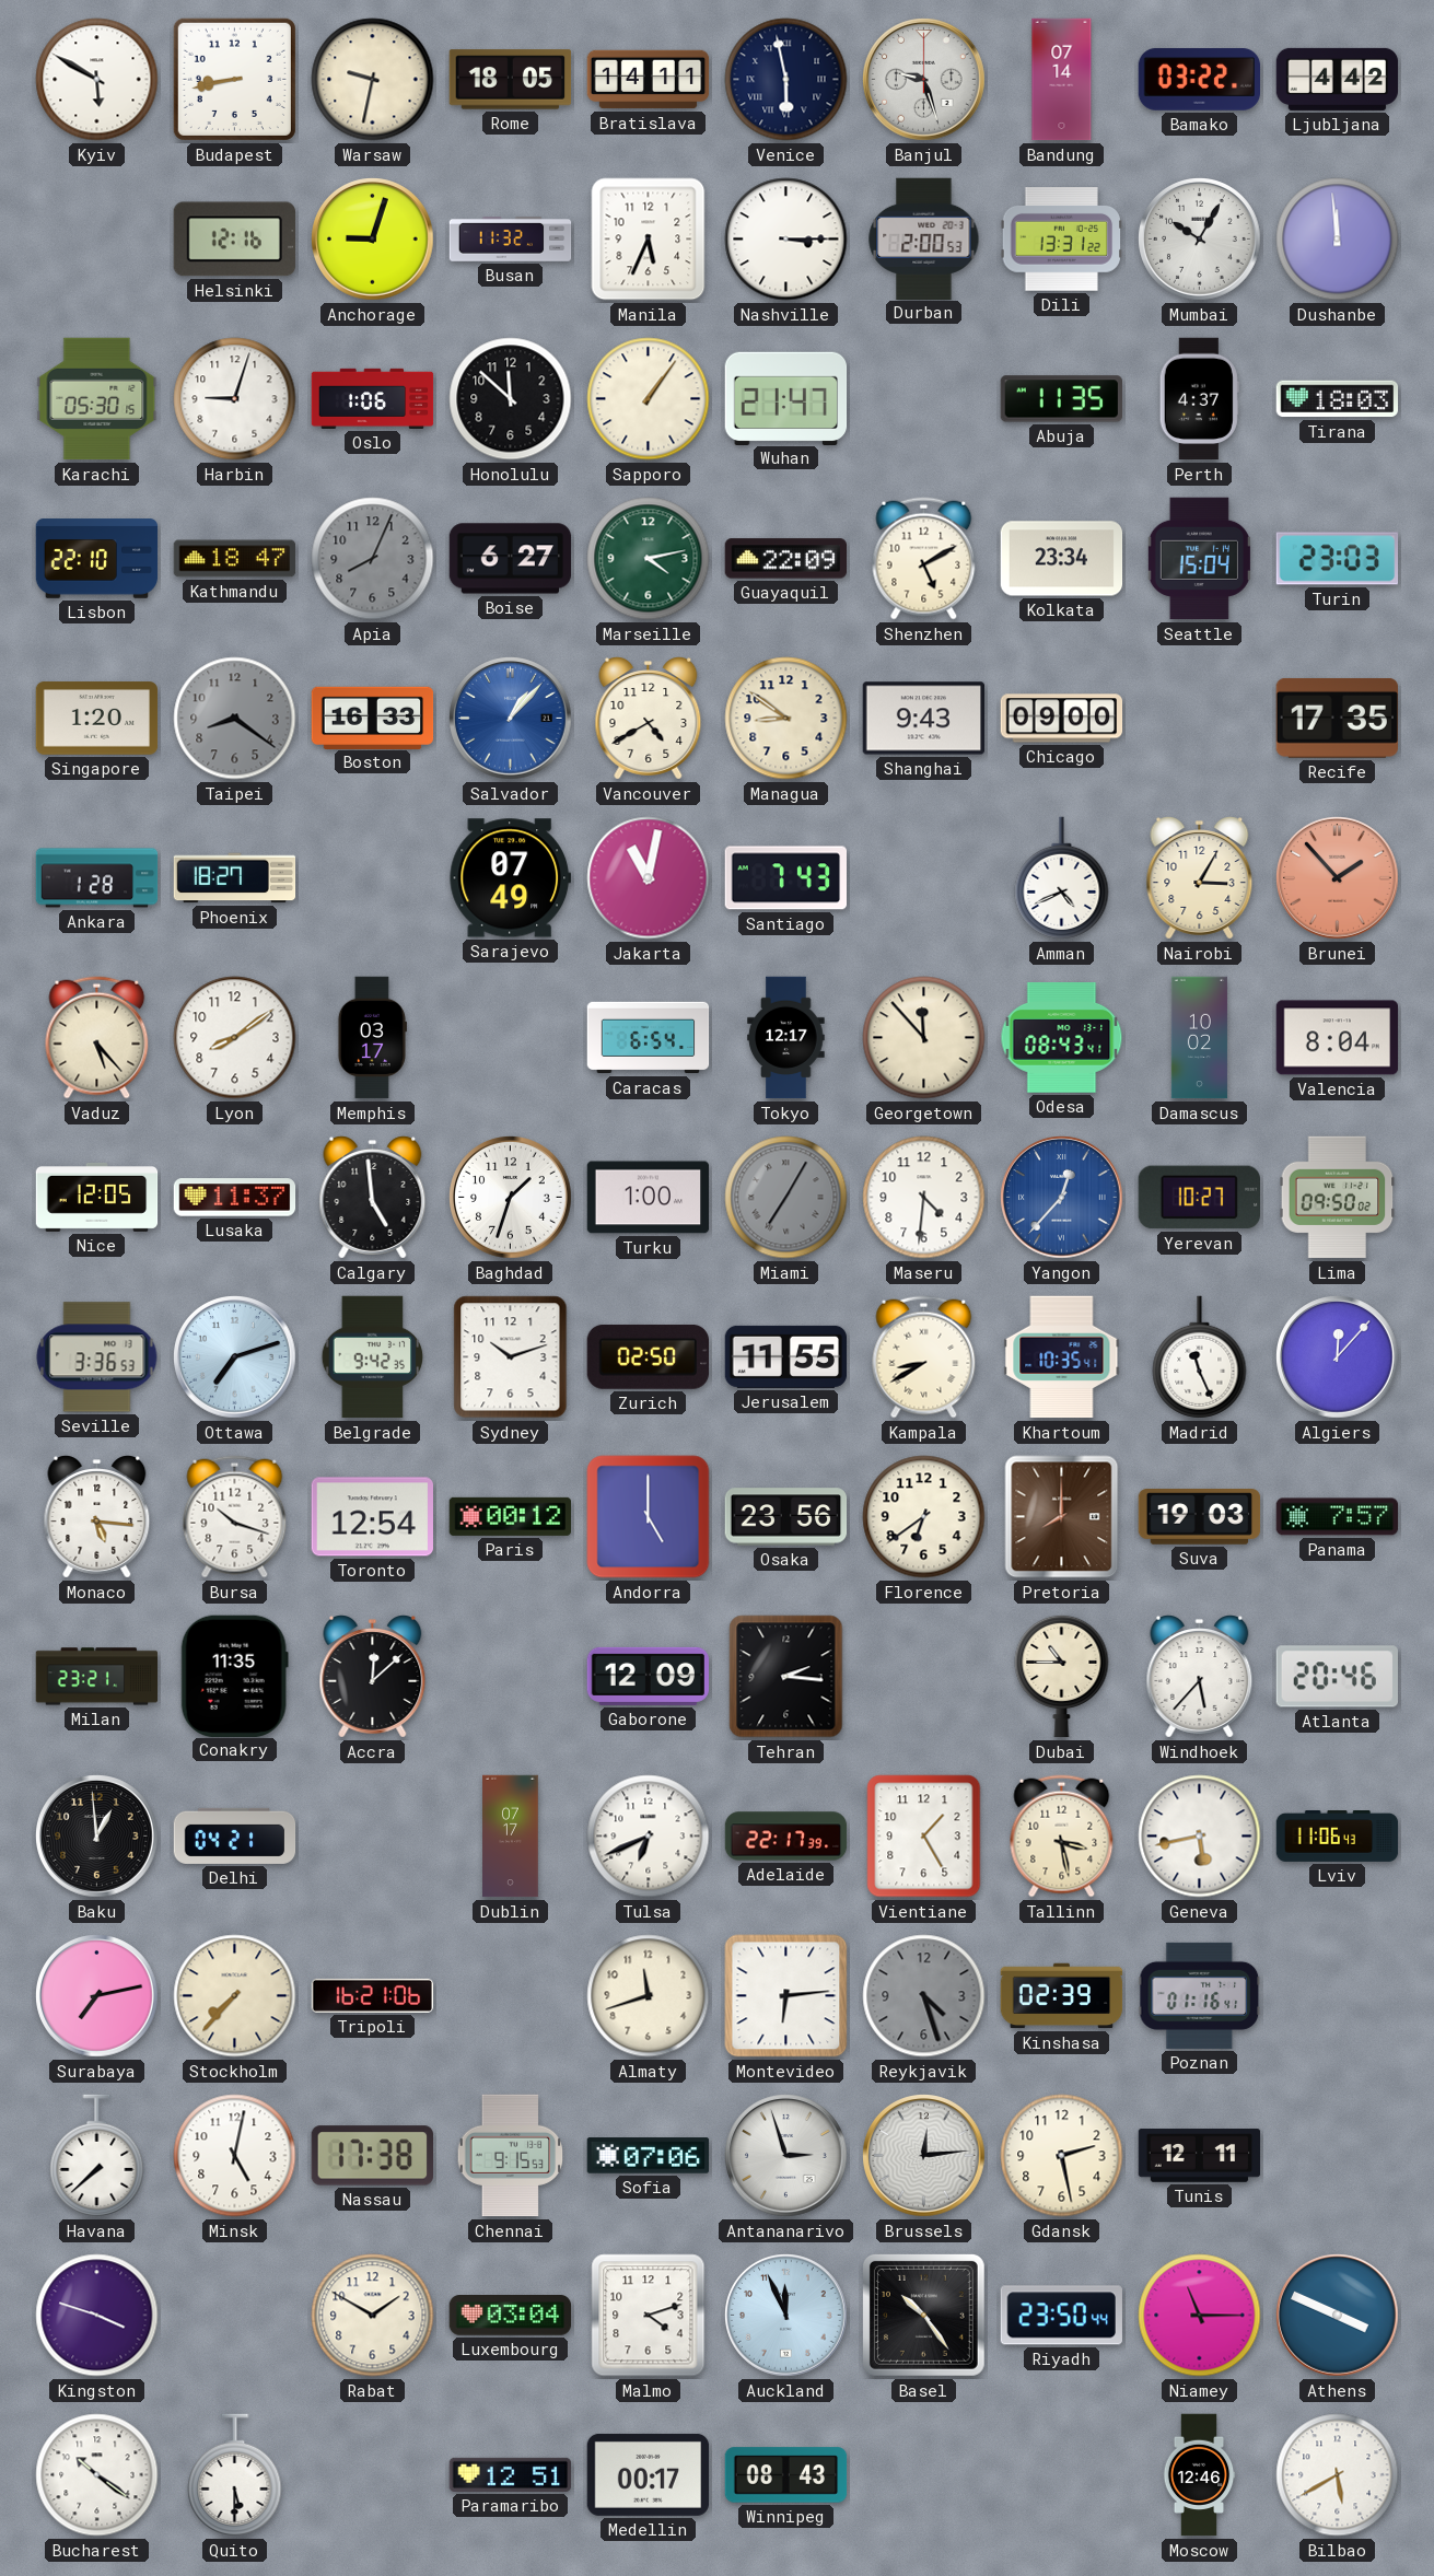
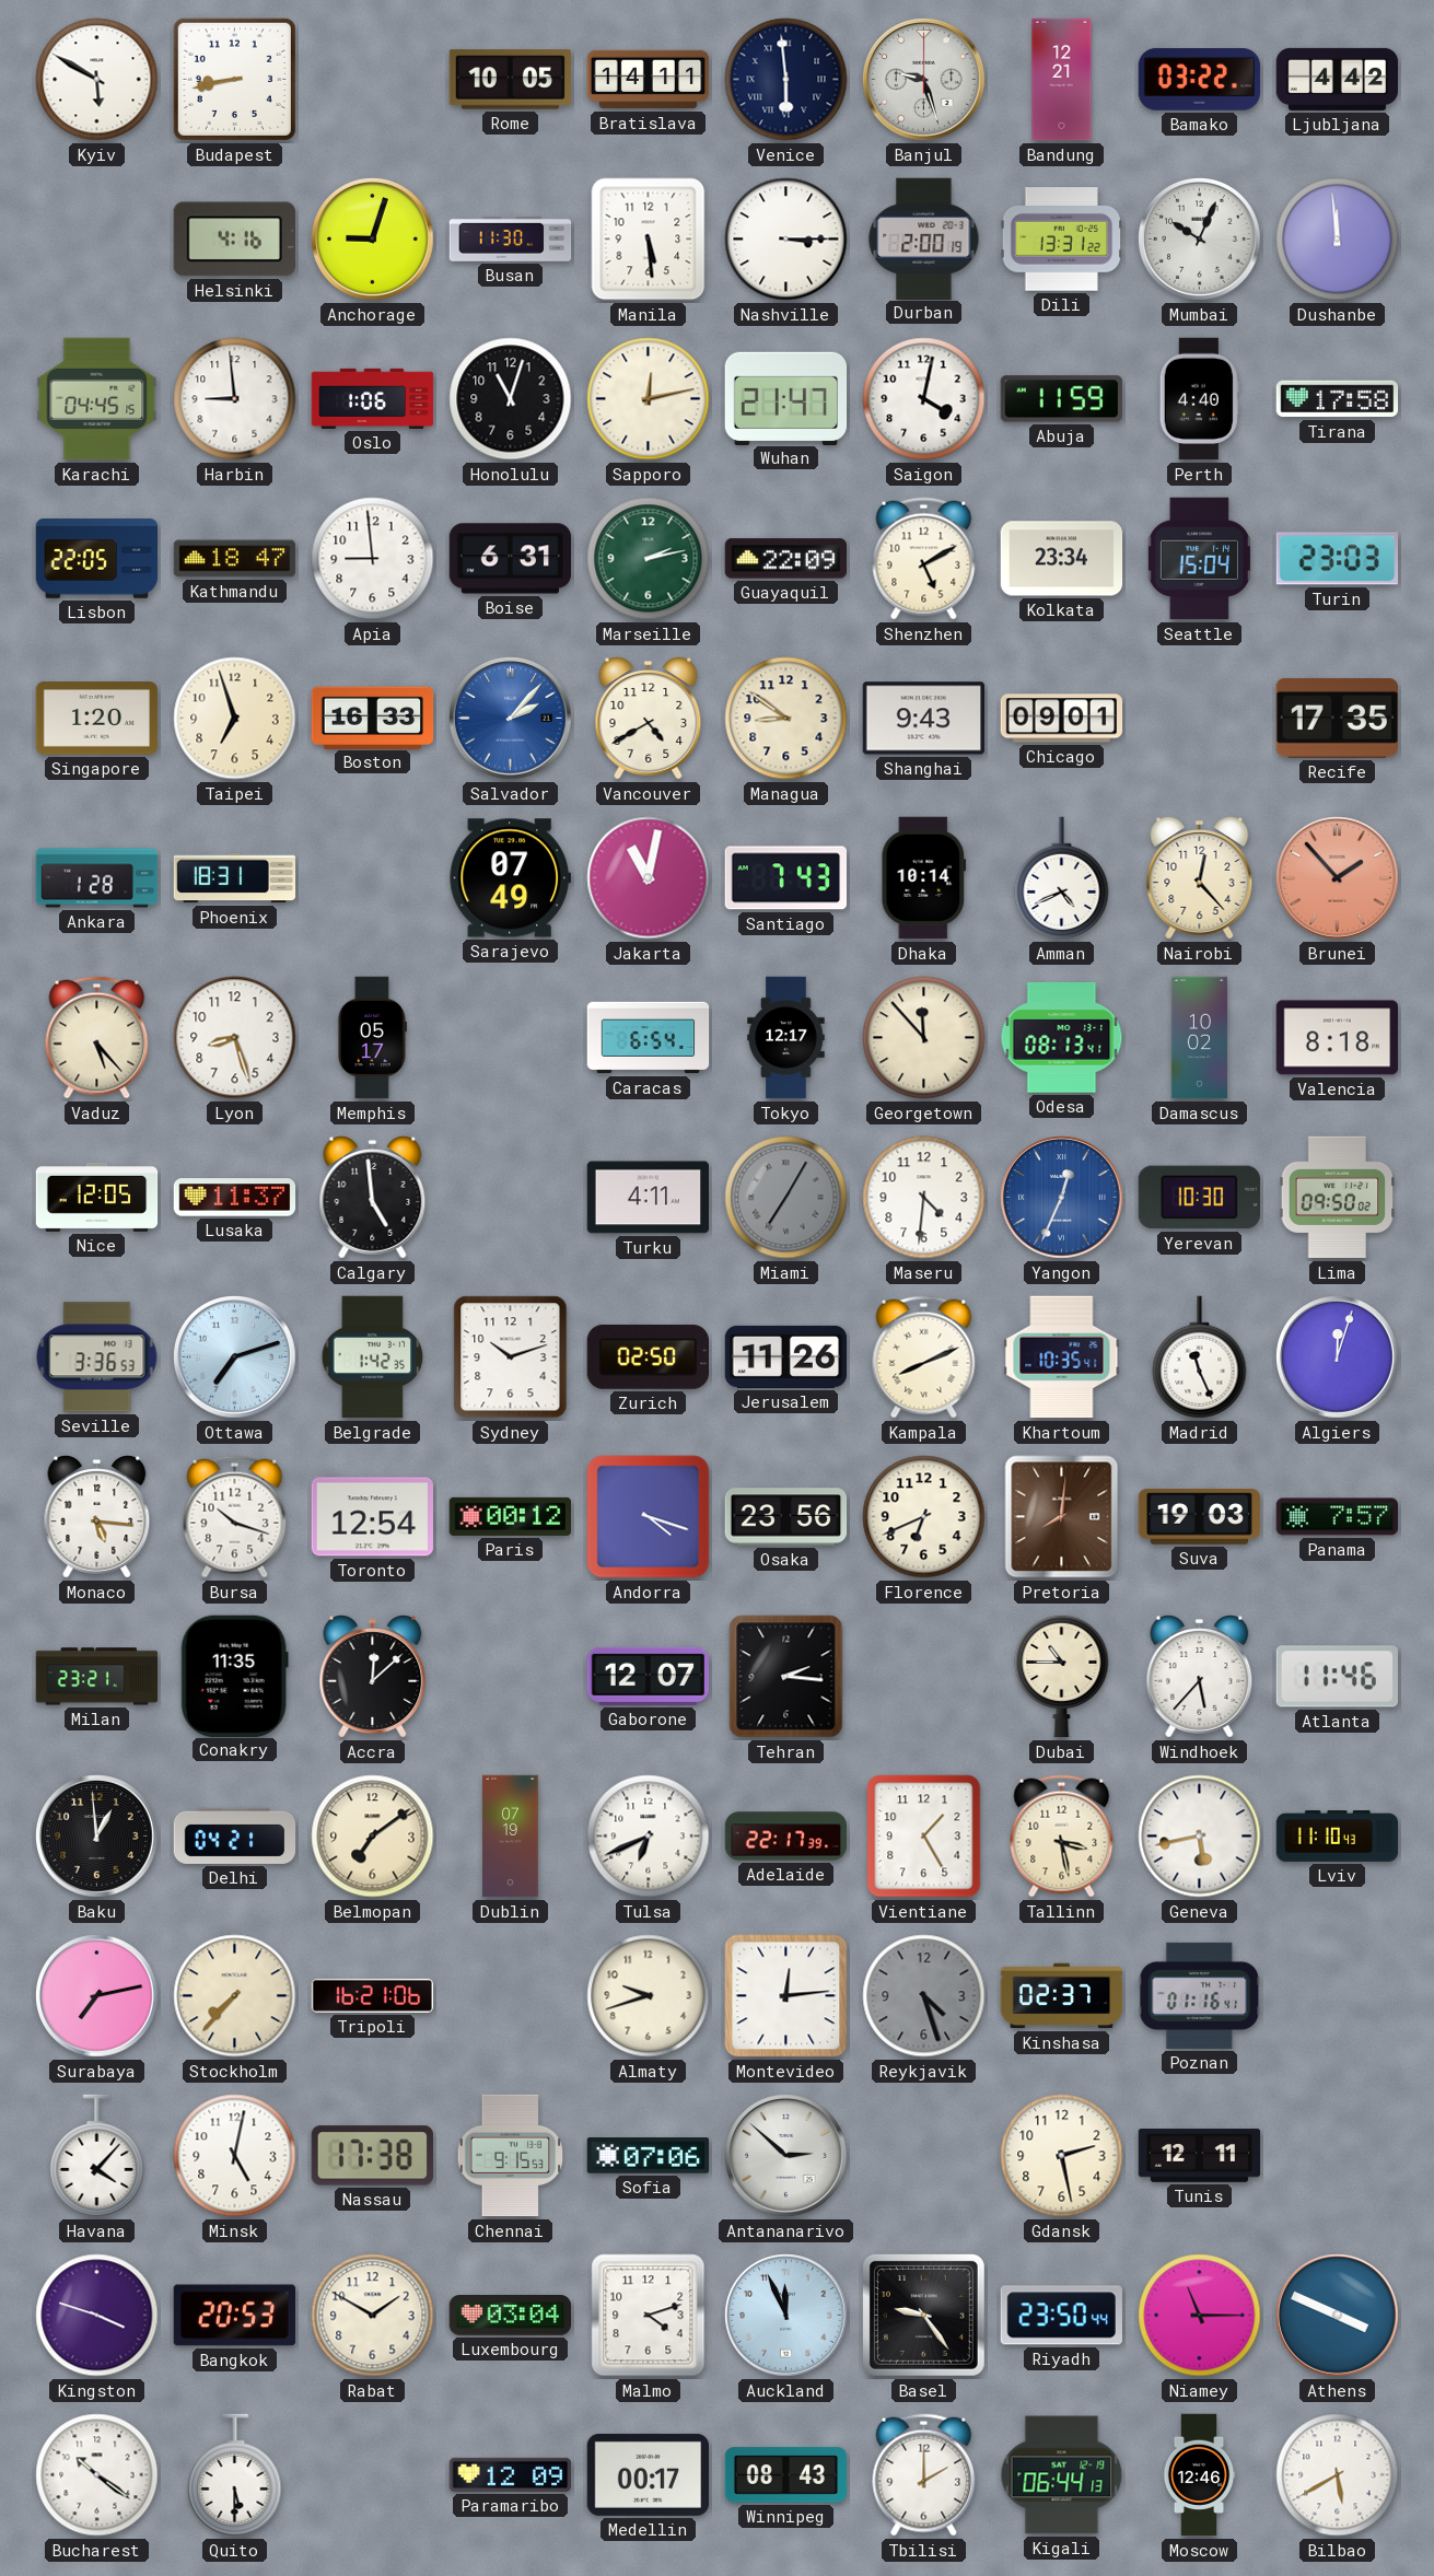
Warsaw: 9:32 -> none
Rome: 18:05 -> 10:05
Venice: 5:58 -> 5:59
Bandung: 07:14 -> 12:21
Helsinki: 12:16 -> 4:16
Busan: 11:32 -> 11:30
Manila: 5:34 -> 5:29
Durban: 2:00:53 -> 2:00:19
Mumbai: 10:05 -> 10:04
Karachi: 05:30 -> 04:45
Harbin: 9:03 -> 8:59
Honolulu: 11:52 -> 11:03
Sapporo: 1:06 -> 12:13
Saigon: none -> 4:02
Abuja: 11:35 -> 11:59
Perth: 4:37 -> 4:40
Tirana: 18:03 -> 17:58
Lisbon: 22:10 -> 22:05
Apia: 8:04 -> 8:59
Apia dial: grey -> white
Boise: 6:27 -> 6:31
Marseille: 4:13 -> 2:13
Taipei: 8:21 -> 6:57
Taipei dial: grey -> cream
Salvador: 1:07 -> 2:07
Chicago: 09:00 -> 09:01
Phoenix: 18:27 -> 18:31
Dhaka: none -> 10:14
Nairobi: 3:05 -> 12:23
Lyon: 8:09 -> 8:27
Memphis: 03:17 -> 05:17
Odesa: 08:43 -> 08:13
Valencia: 8:04 -> 8:18
Baghdad: 1:33 -> none
Turku: 1:00 -> 4:11
Yangon: 12:37 -> 12:34
Yerevan: 10:27 -> 10:30
Belgrade: 9:42 -> 1:42
Jerusalem: 11:55 -> 11:26
Kampala: 8:40 -> 8:11
Algiers: 12:07 -> 12:03
Andorra: 5:00 -> 4:18
Florence: 6:39 -> 6:41
Pretoria: 8:00 -> 8:01
Gaborone: 12:09 -> 12:07
Atlanta: 20:46 -> 11:46
Belmopan: none -> 7:09
Dublin: 07:17 -> 07:19
Lviv: 11:06 -> 11:10
Almaty: 11:42 -> 9:42
Montevideo: 6:14 -> 12:14
Kinshasa: 02:39 -> 02:37
Havana: 7:38 -> 4:07
Antananarivo: 2:57 -> 2:52
Brussels: 12:14 -> none
Bangkok: none -> 20:53
Basel: 10:24 -> 9:24
Paramaribo: 12:51 -> 12:09
Tbilisi: none -> 2:00
Kigali: none -> 06:44
